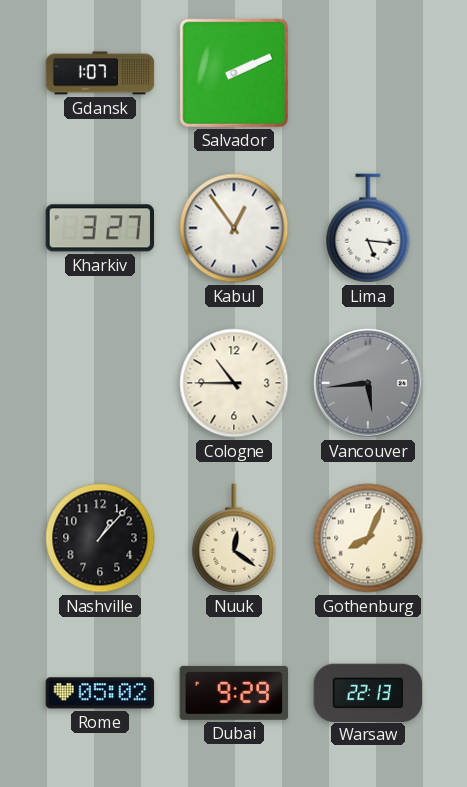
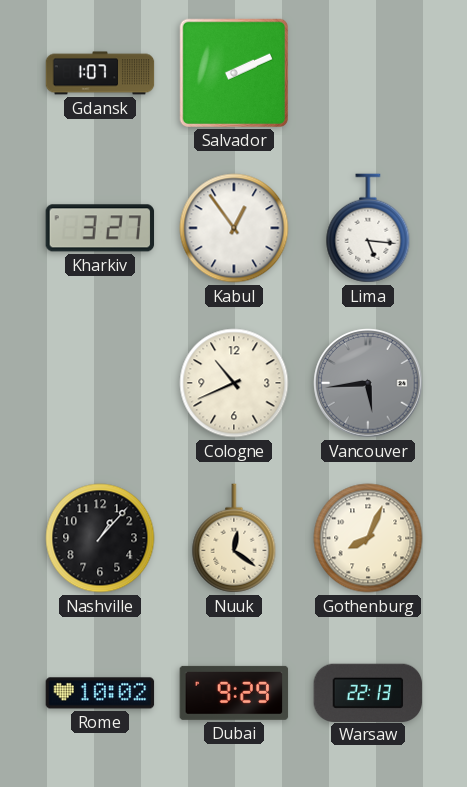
Cologne: 10:45 -> 10:41
Rome: 05:02 -> 10:02
